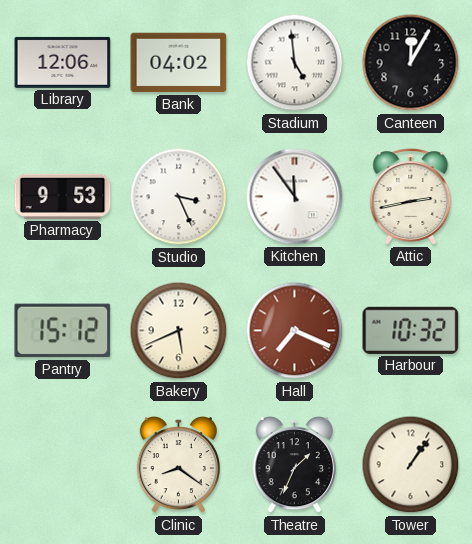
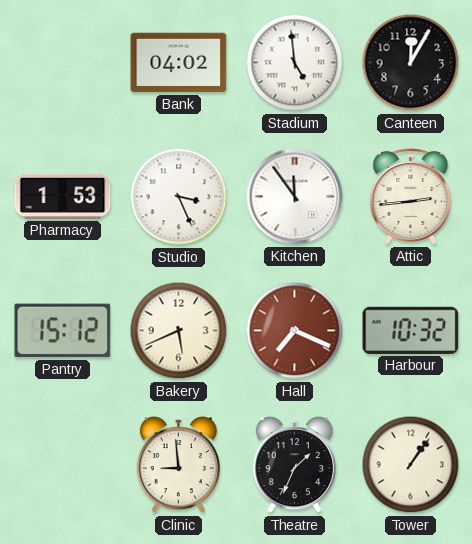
Library: 12:06 -> none
Pharmacy: 9:53 -> 1:53
Attic: 2:43 -> 2:44
Clinic: 8:21 -> 8:59
